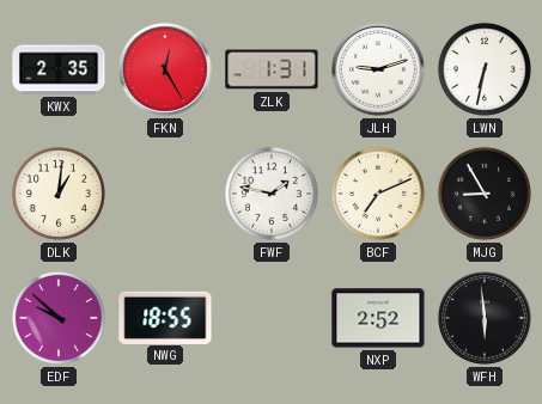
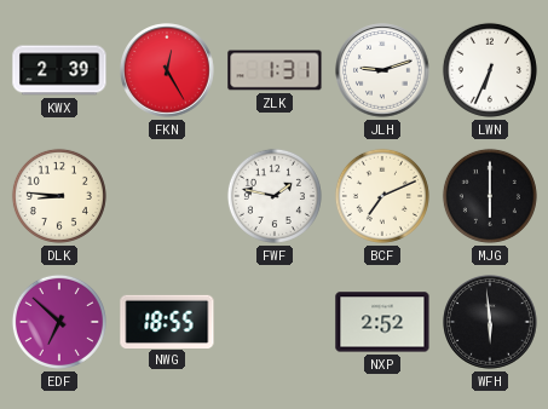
KWX: 2:35 -> 2:39
LWN: 6:32 -> 6:34
DLK: 1:01 -> 8:46
MJG: 8:55 -> 6:00
EDF: 9:52 -> 6:52
